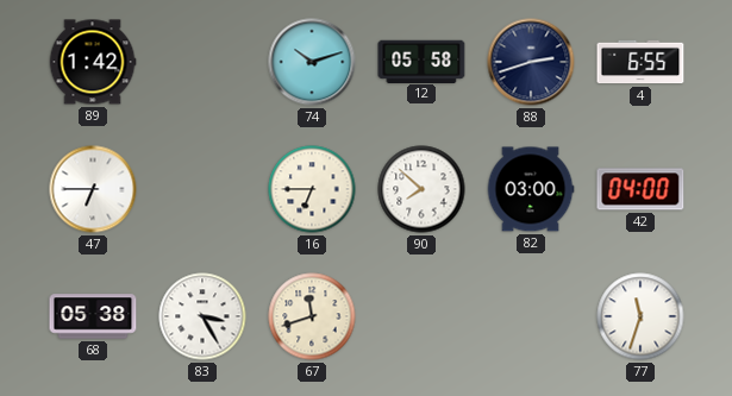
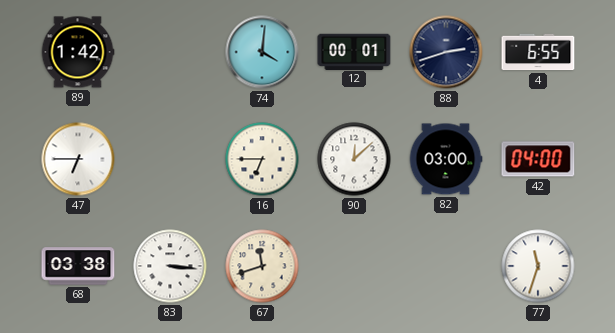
74: 10:12 -> 4:01
12: 05:58 -> 00:01
90: 7:52 -> 12:08
68: 05:38 -> 03:38
83: 3:25 -> 3:16
